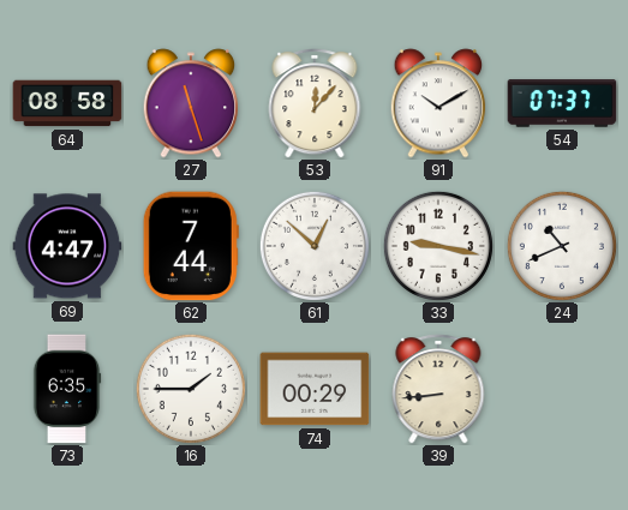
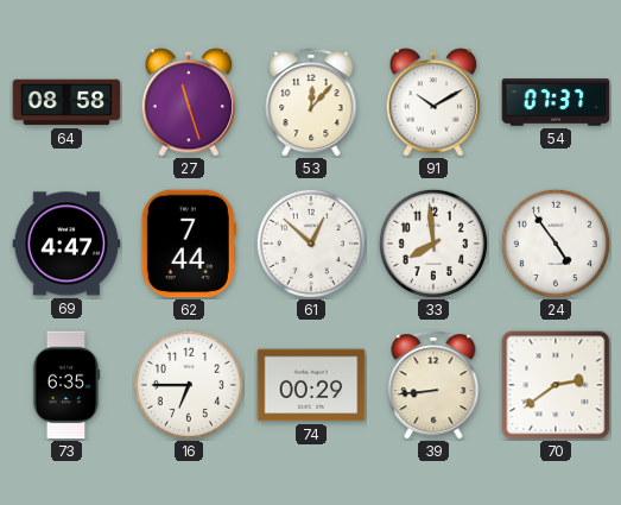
33: 9:17 -> 7:59
24: 10:41 -> 4:54
16: 1:45 -> 6:45
70: none -> 2:39
